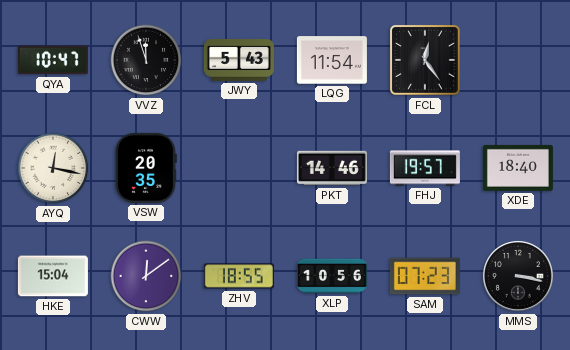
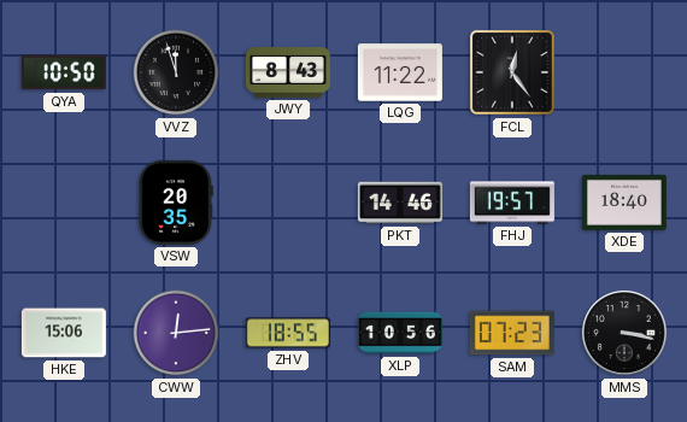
QYA: 10:47 -> 10:50
JWY: 5:43 -> 8:43
LQG: 11:54 -> 11:22
AYQ: 12:17 -> none
HKE: 15:04 -> 15:06
CWW: 12:09 -> 12:14
